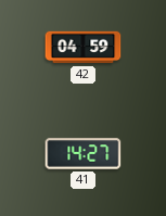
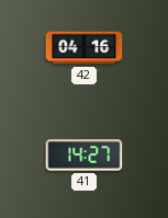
42: 04:59 -> 04:16
